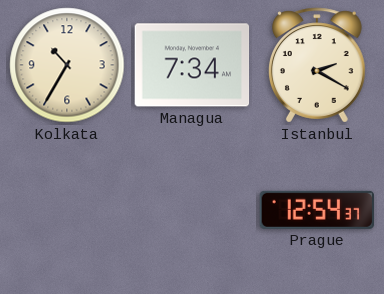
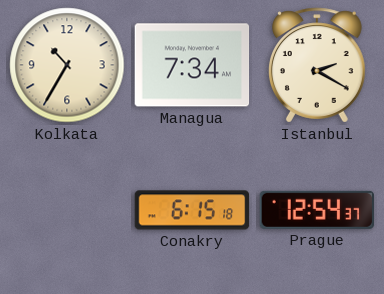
Conakry: none -> 6:15
